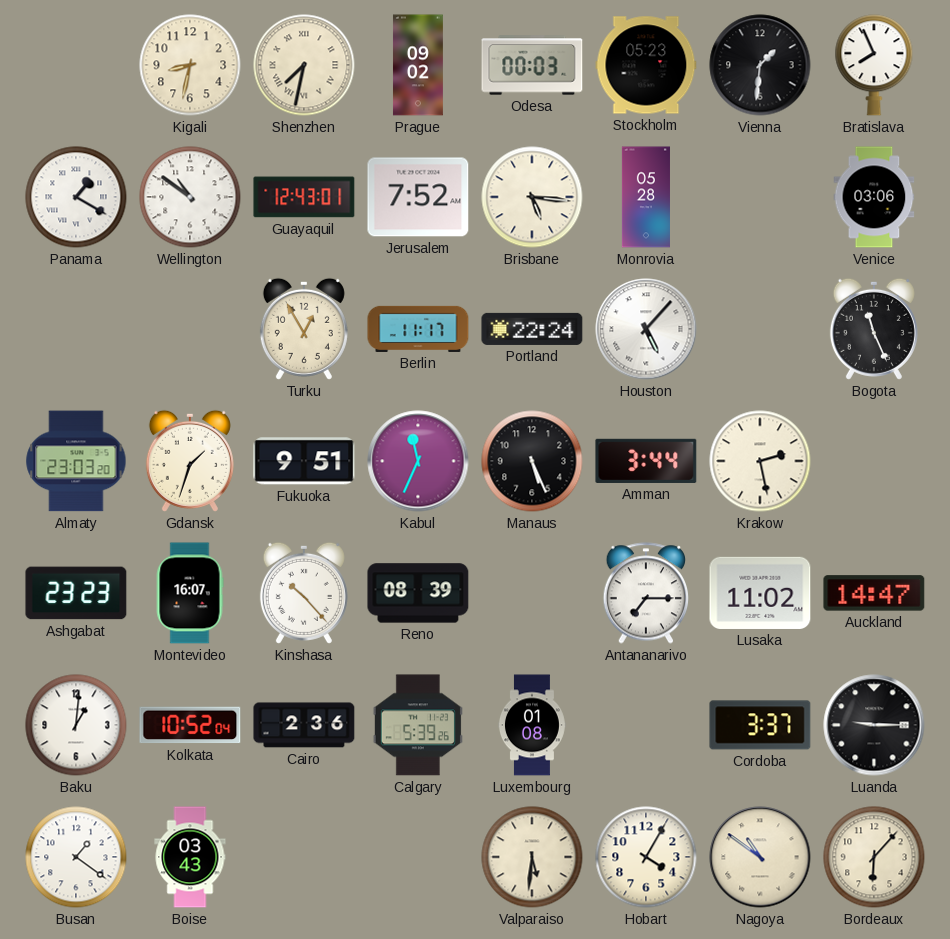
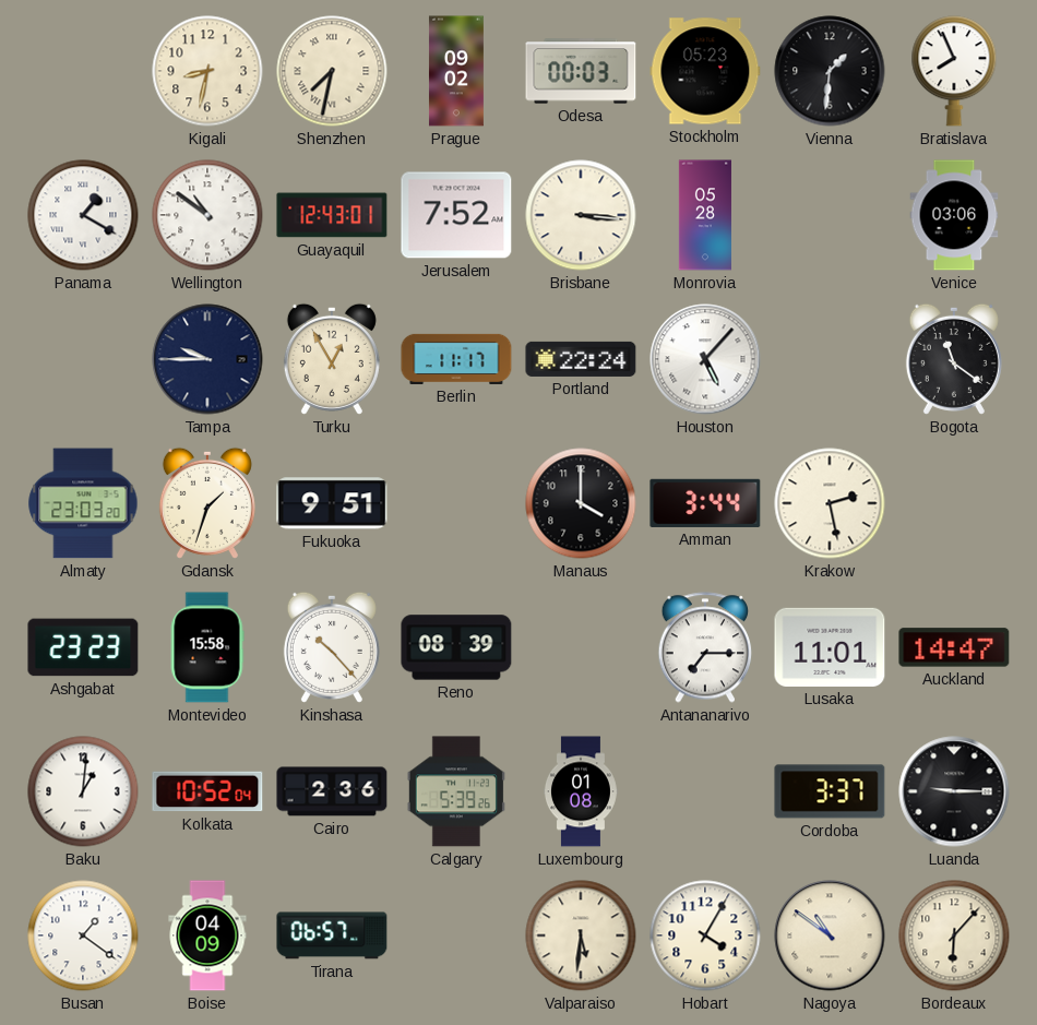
Brisbane: 5:16 -> 3:16
Tampa: none -> 9:45
Bogota: 11:26 -> 11:21
Kabul: 11:34 -> none
Manaus: 5:26 -> 4:00
Montevideo: 16:07 -> 15:58
Lusaka: 11:02 -> 11:01
Boise: 03:43 -> 04:09
Tirana: none -> 06:57
